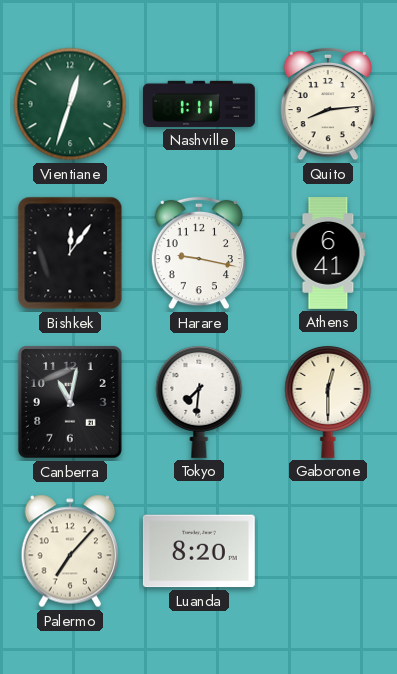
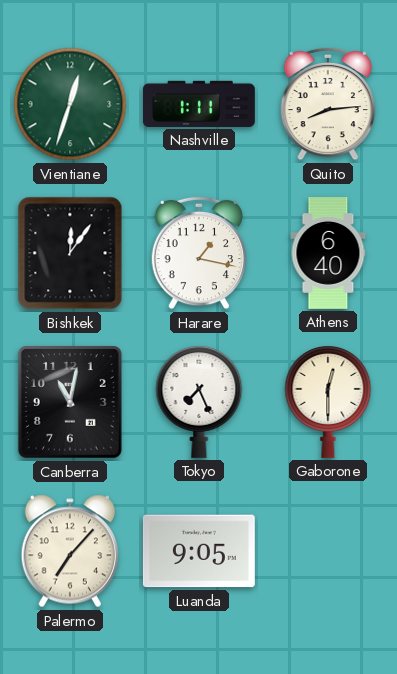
Harare: 9:17 -> 1:17
Athens: 6:41 -> 6:40
Tokyo: 7:31 -> 7:26
Luanda: 8:20 -> 9:05
